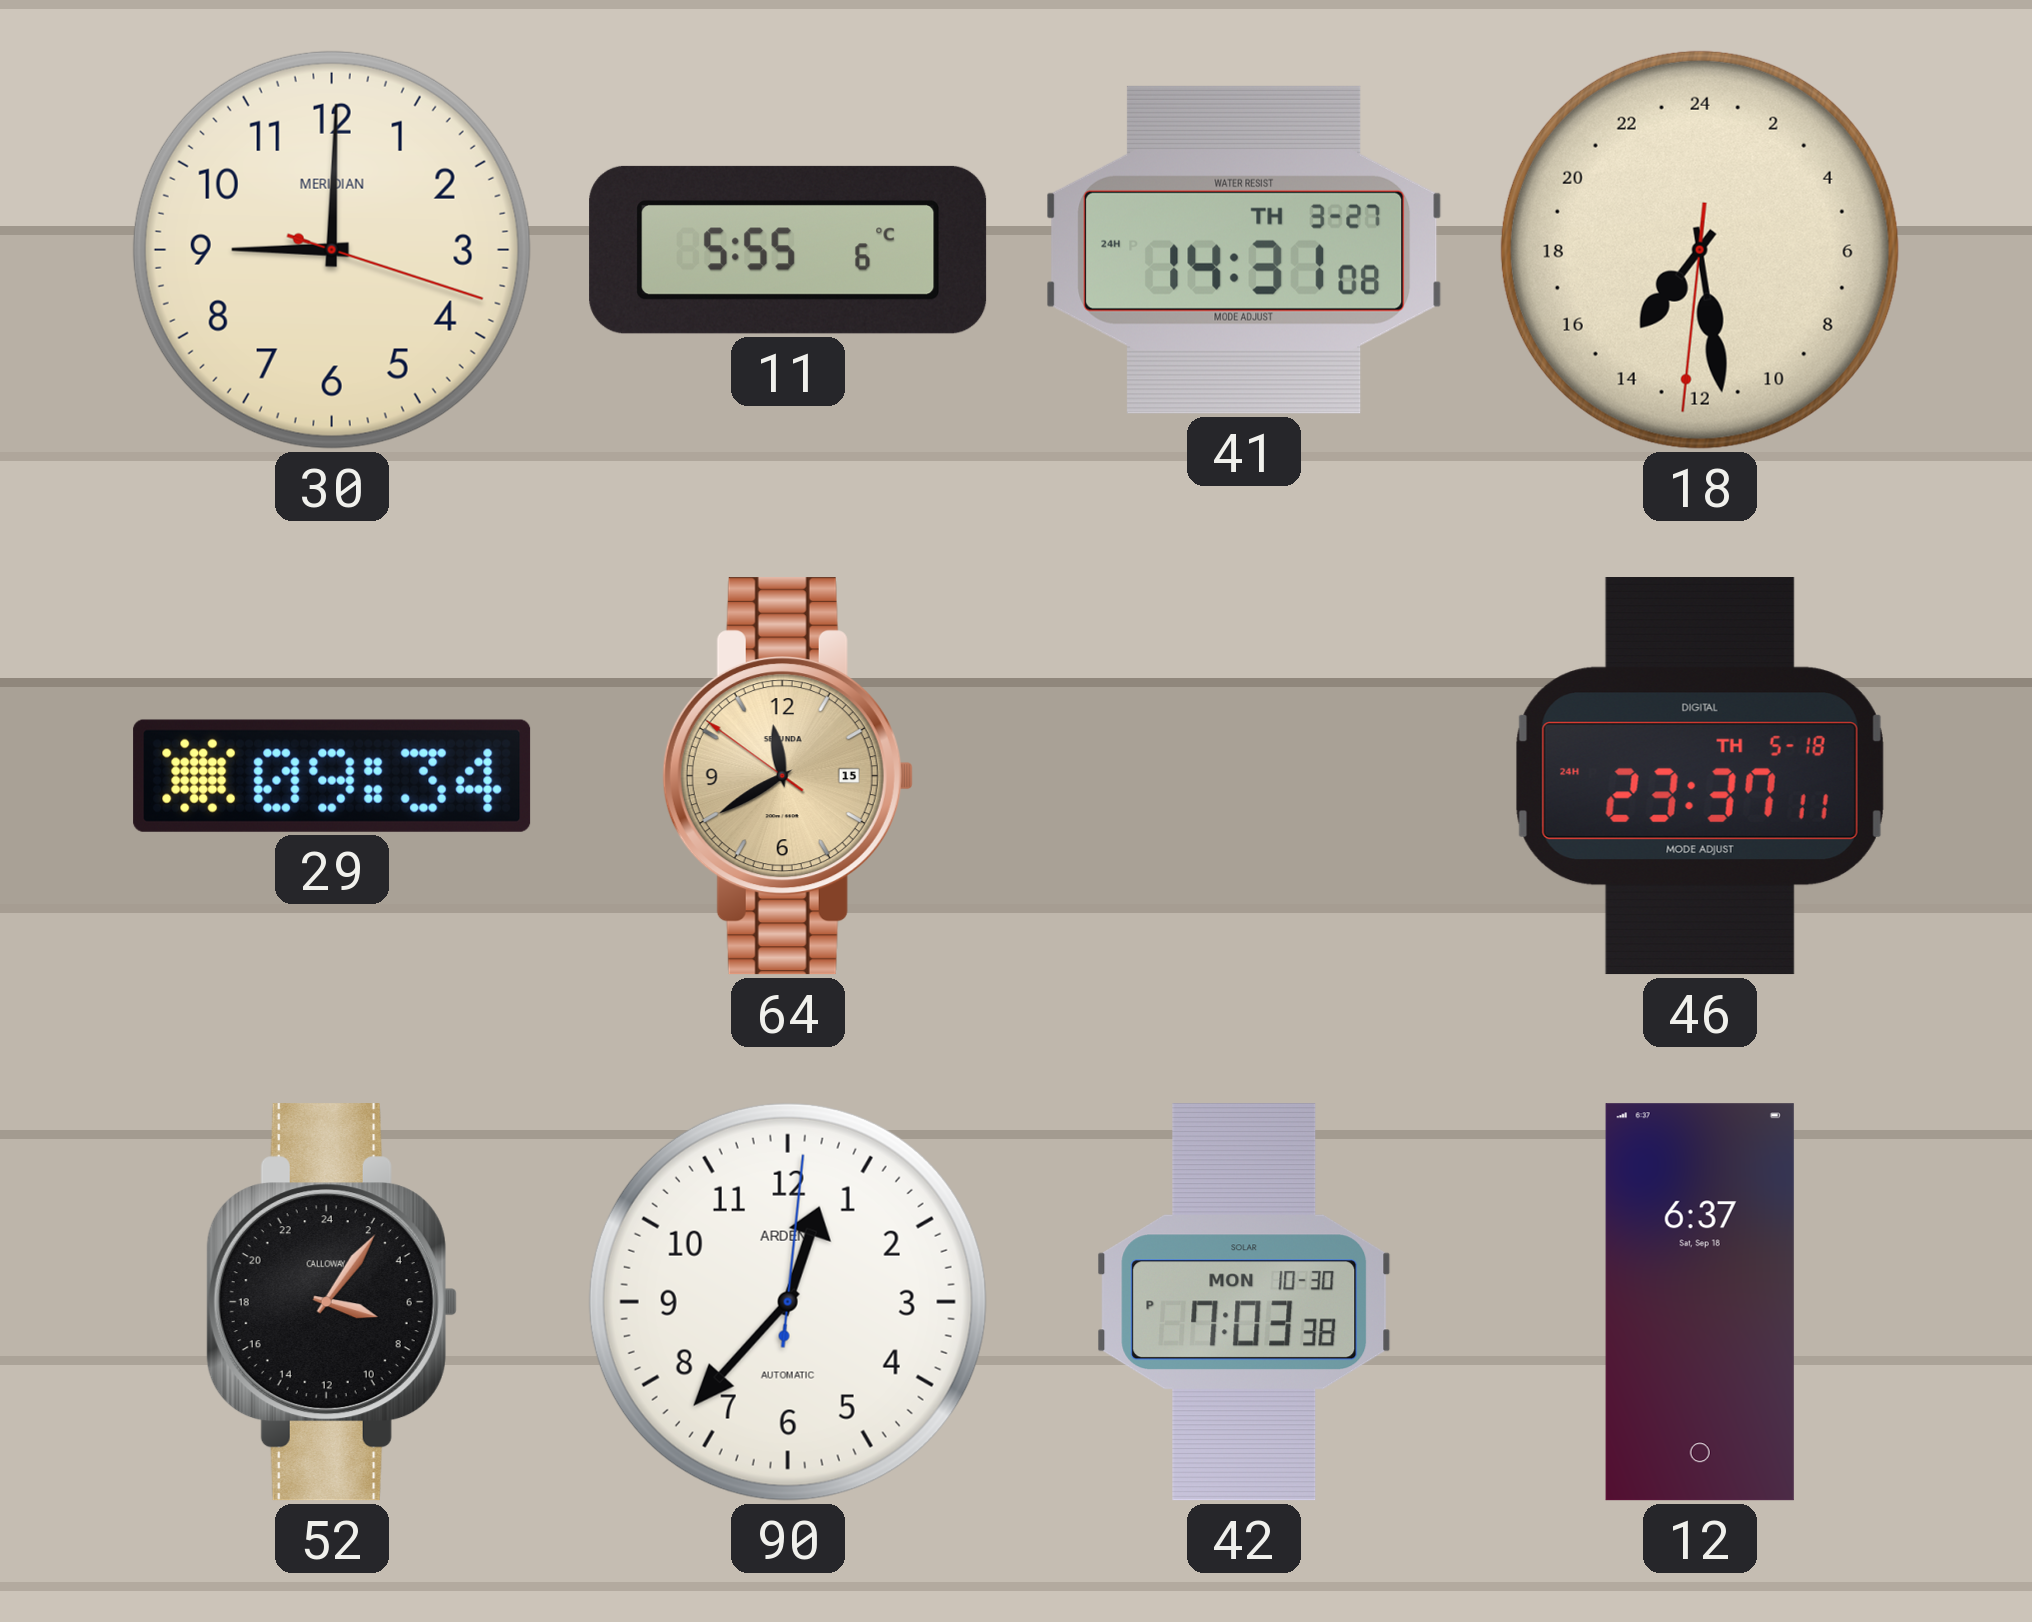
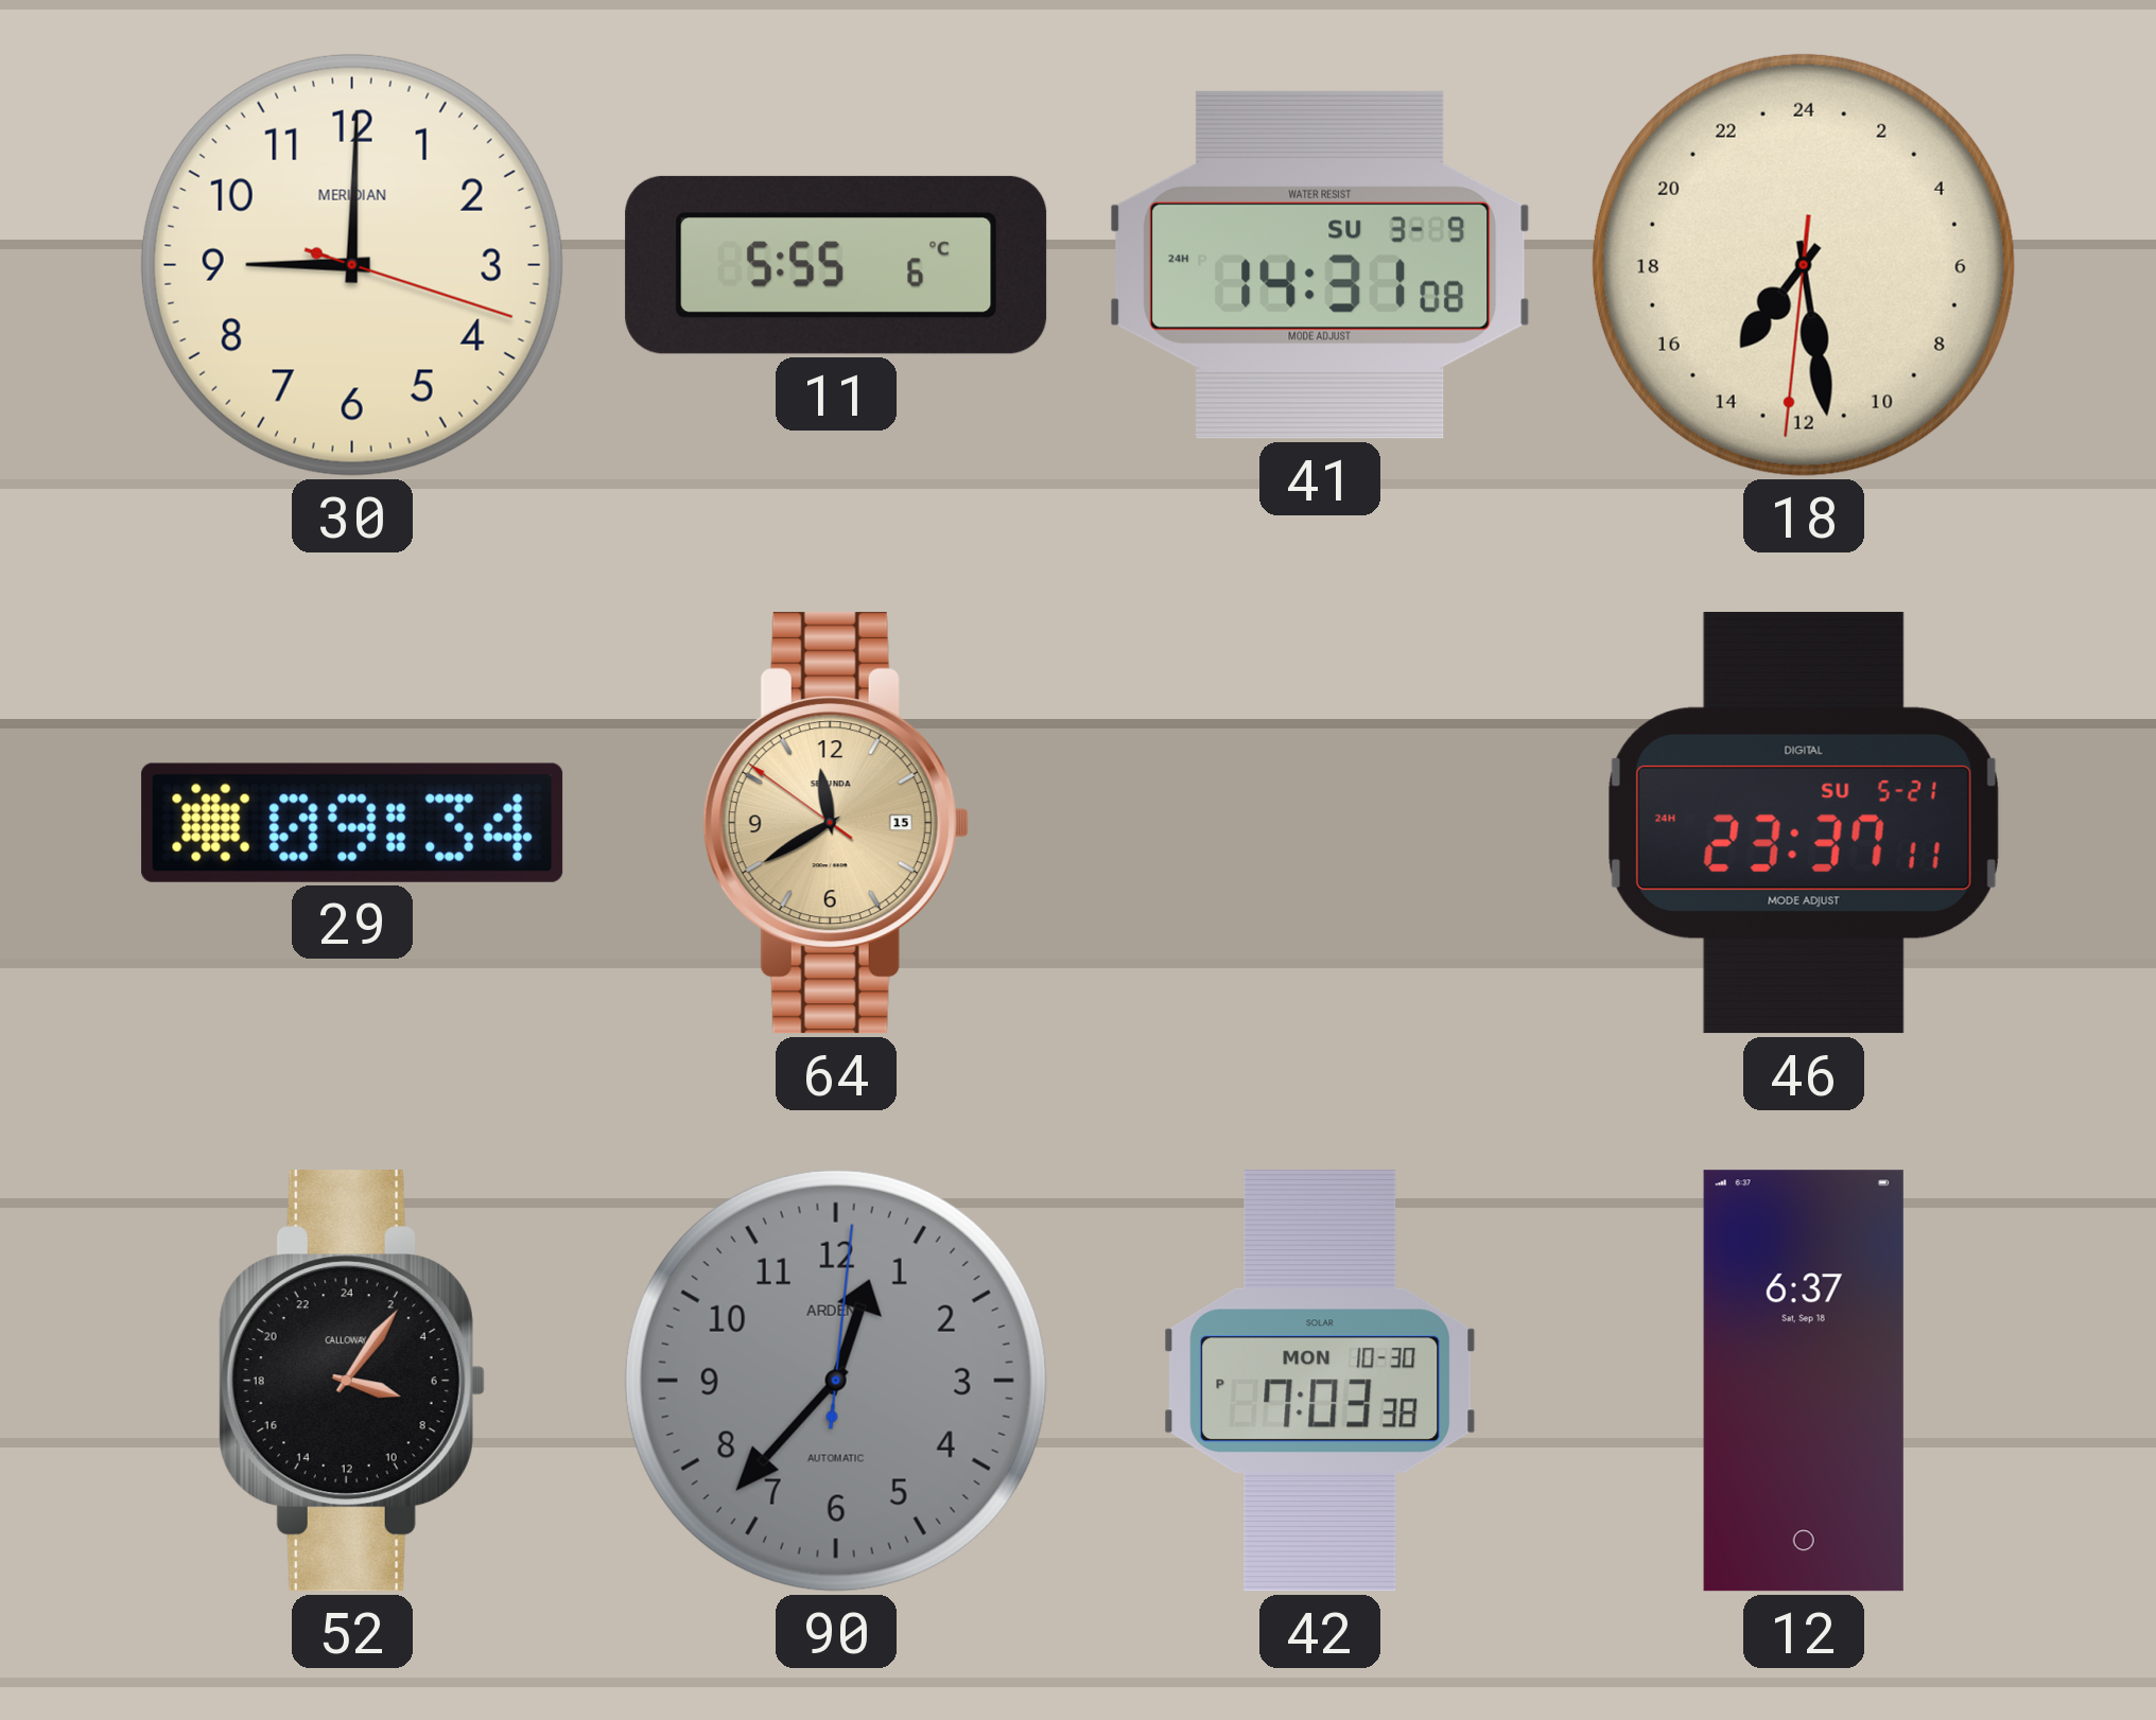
41 date: TH 3-27 -> SU 3-9
46 date: TH 5-18 -> SU 5-21
90 dial: white -> grey
